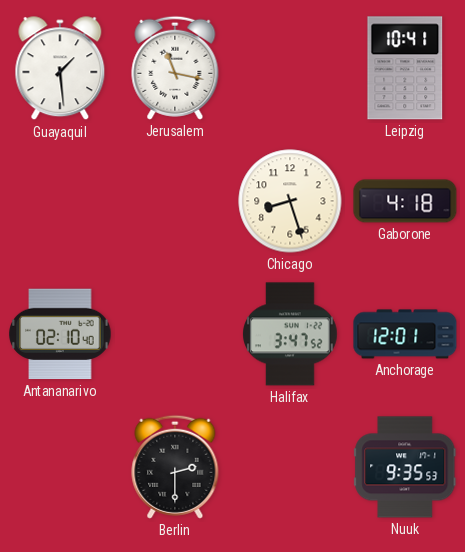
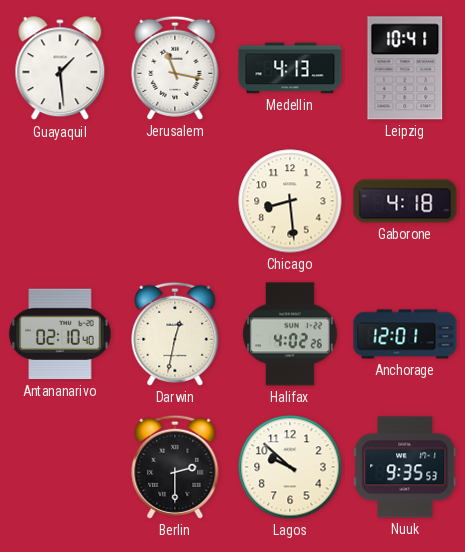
Medellin: none -> 4:13
Chicago: 8:27 -> 8:29
Darwin: none -> 12:32
Halifax: 3:47 -> 4:02
Lagos: none -> 9:52
